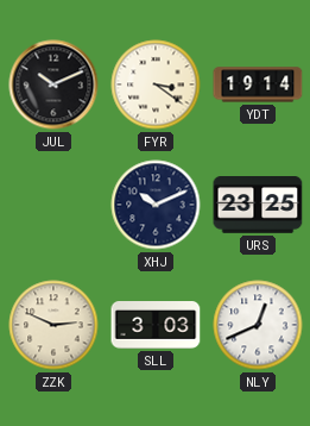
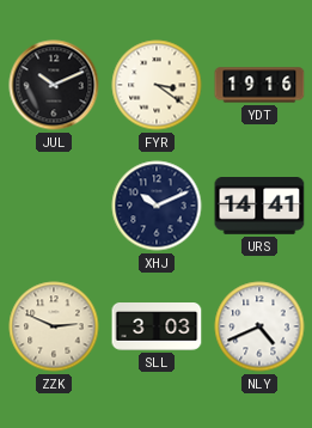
YDT: 19:14 -> 19:16
URS: 23:25 -> 14:41
NLY: 12:41 -> 4:41
